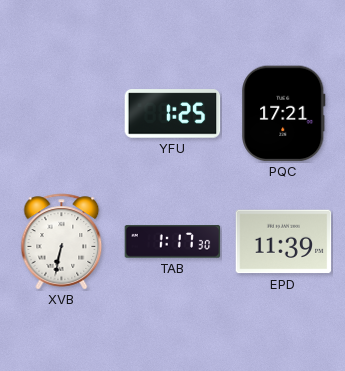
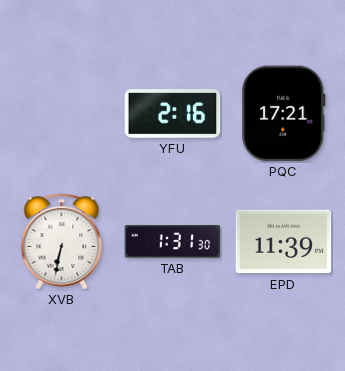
YFU: 1:25 -> 2:16
TAB: 1:17 -> 1:31
